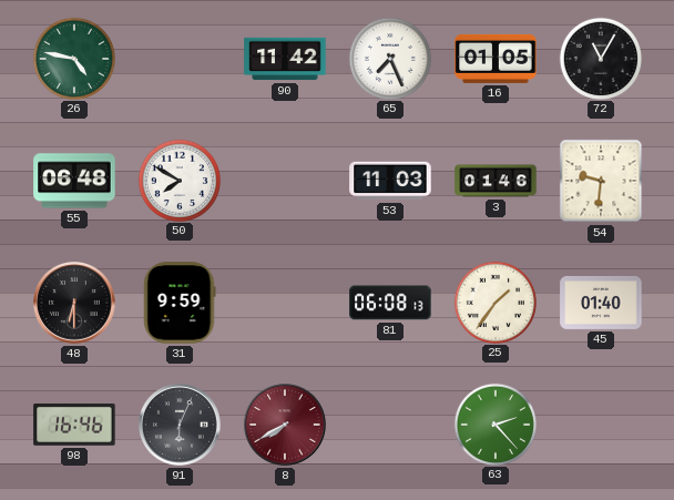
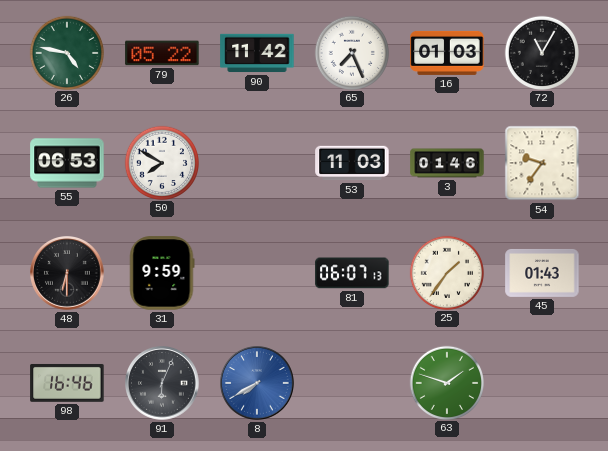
79: none -> 05:22
16: 01:05 -> 01:03
55: 06:48 -> 06:53
54: 9:31 -> 9:36
81: 06:08 -> 06:07
45: 01:40 -> 01:43
8 dial: burgundy -> blue
63: 2:23 -> 1:48
